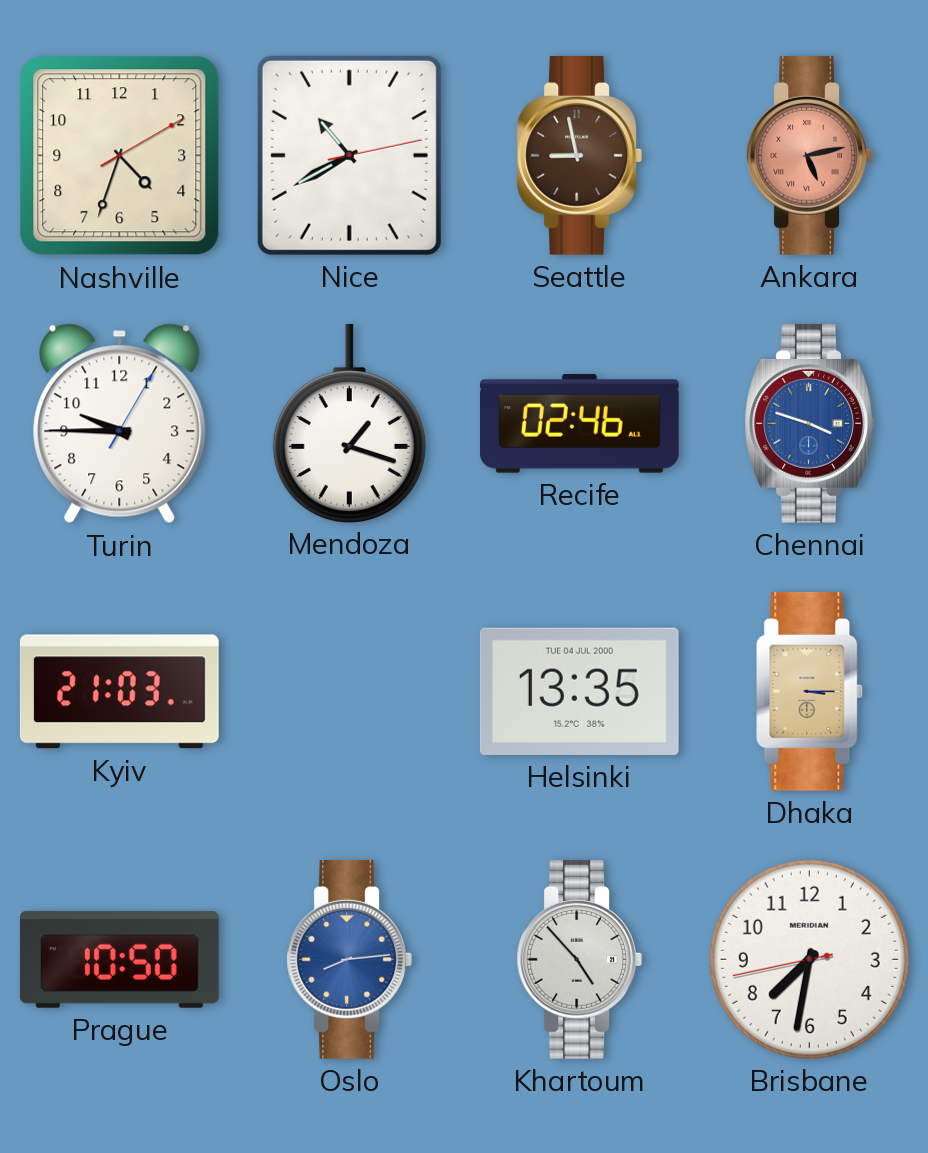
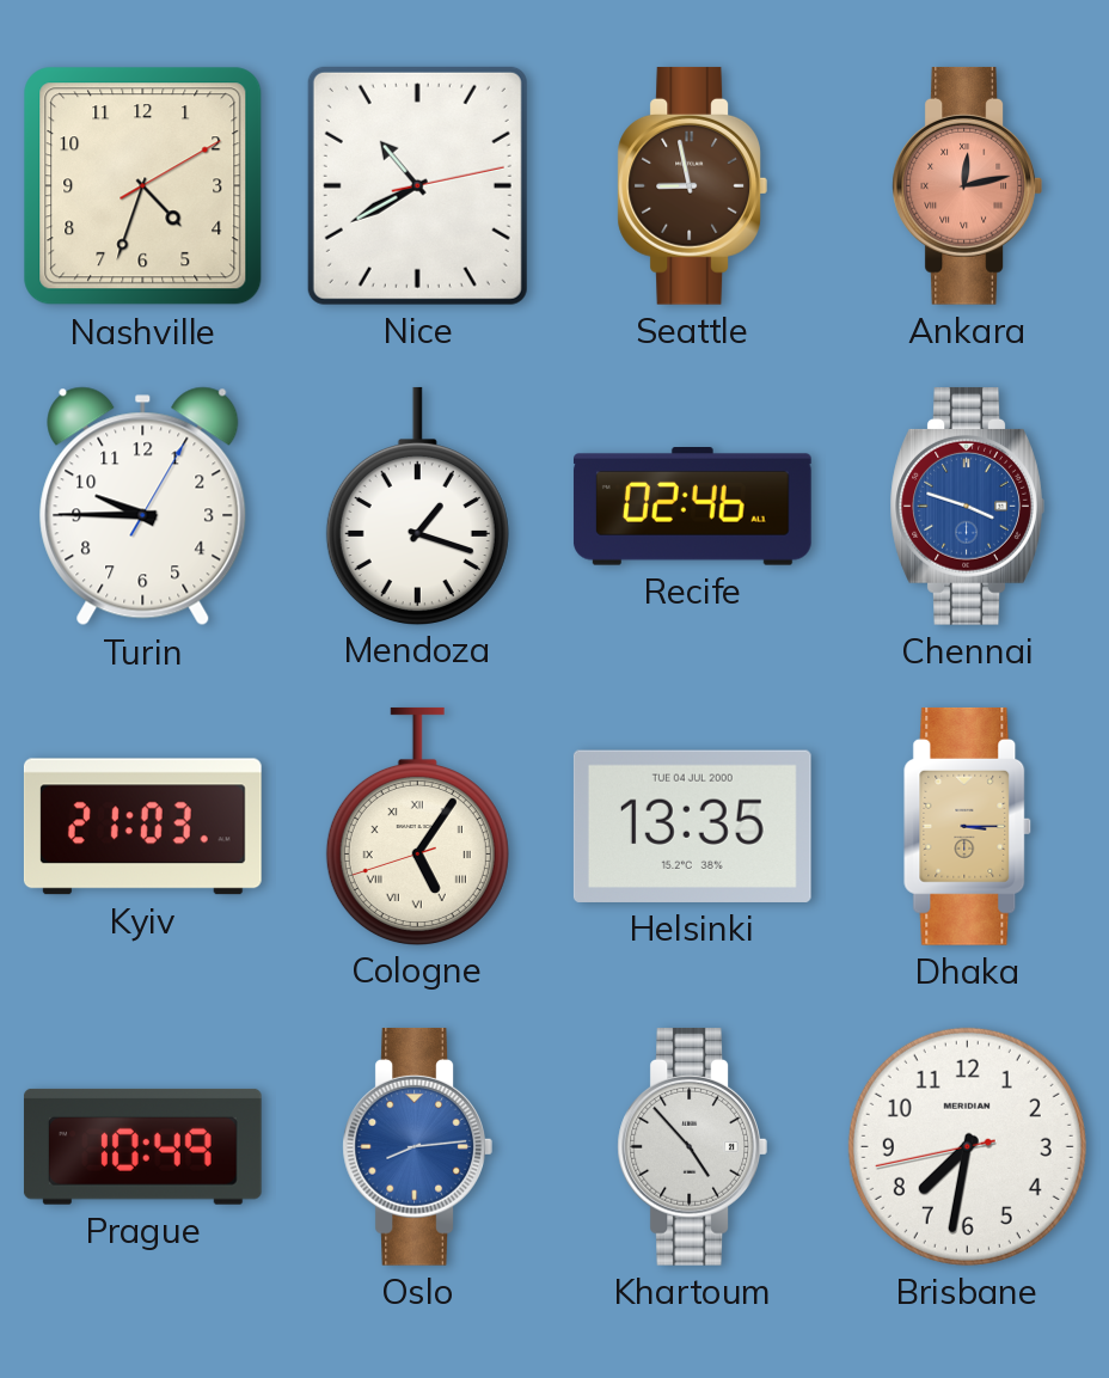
Ankara: 5:13 -> 12:13
Cologne: none -> 5:05
Prague: 10:50 -> 10:49
